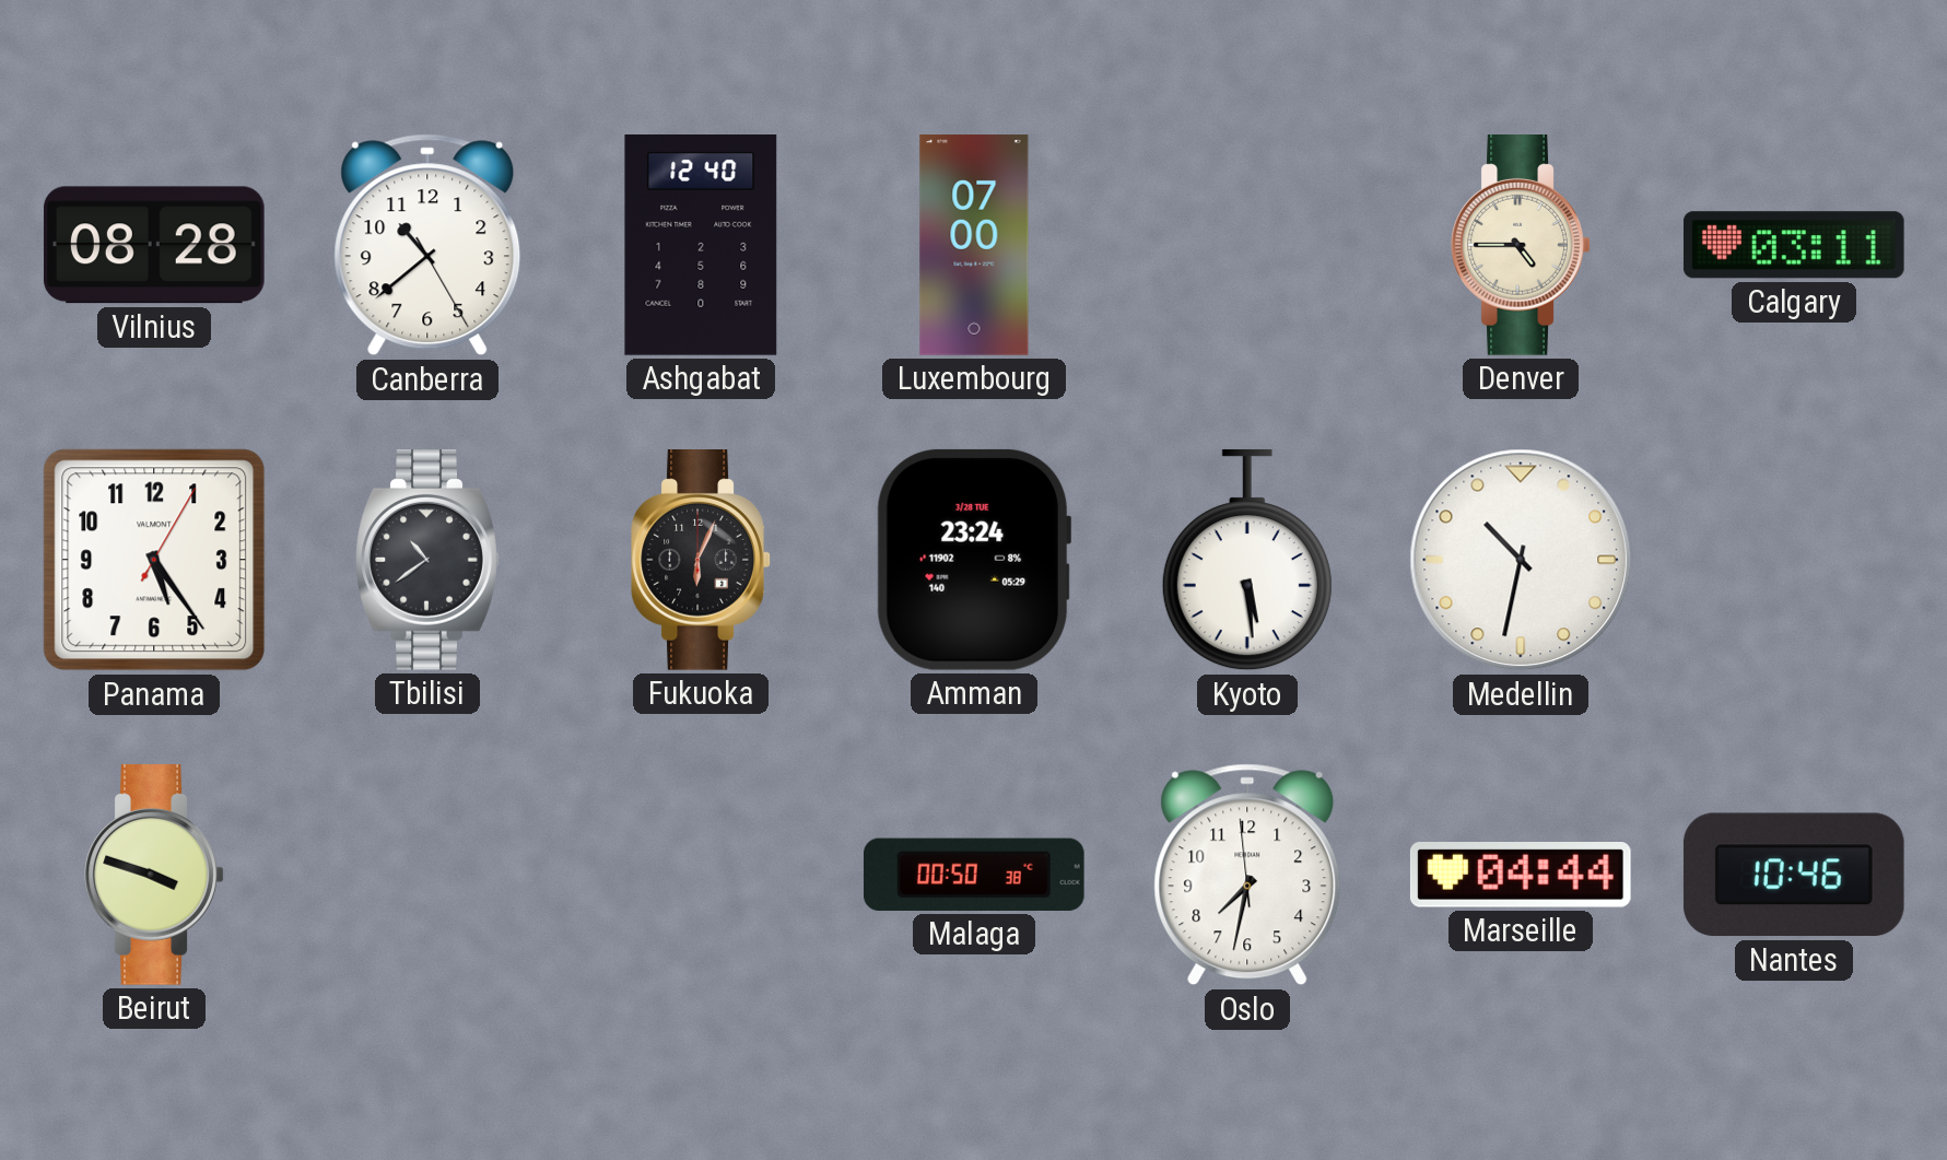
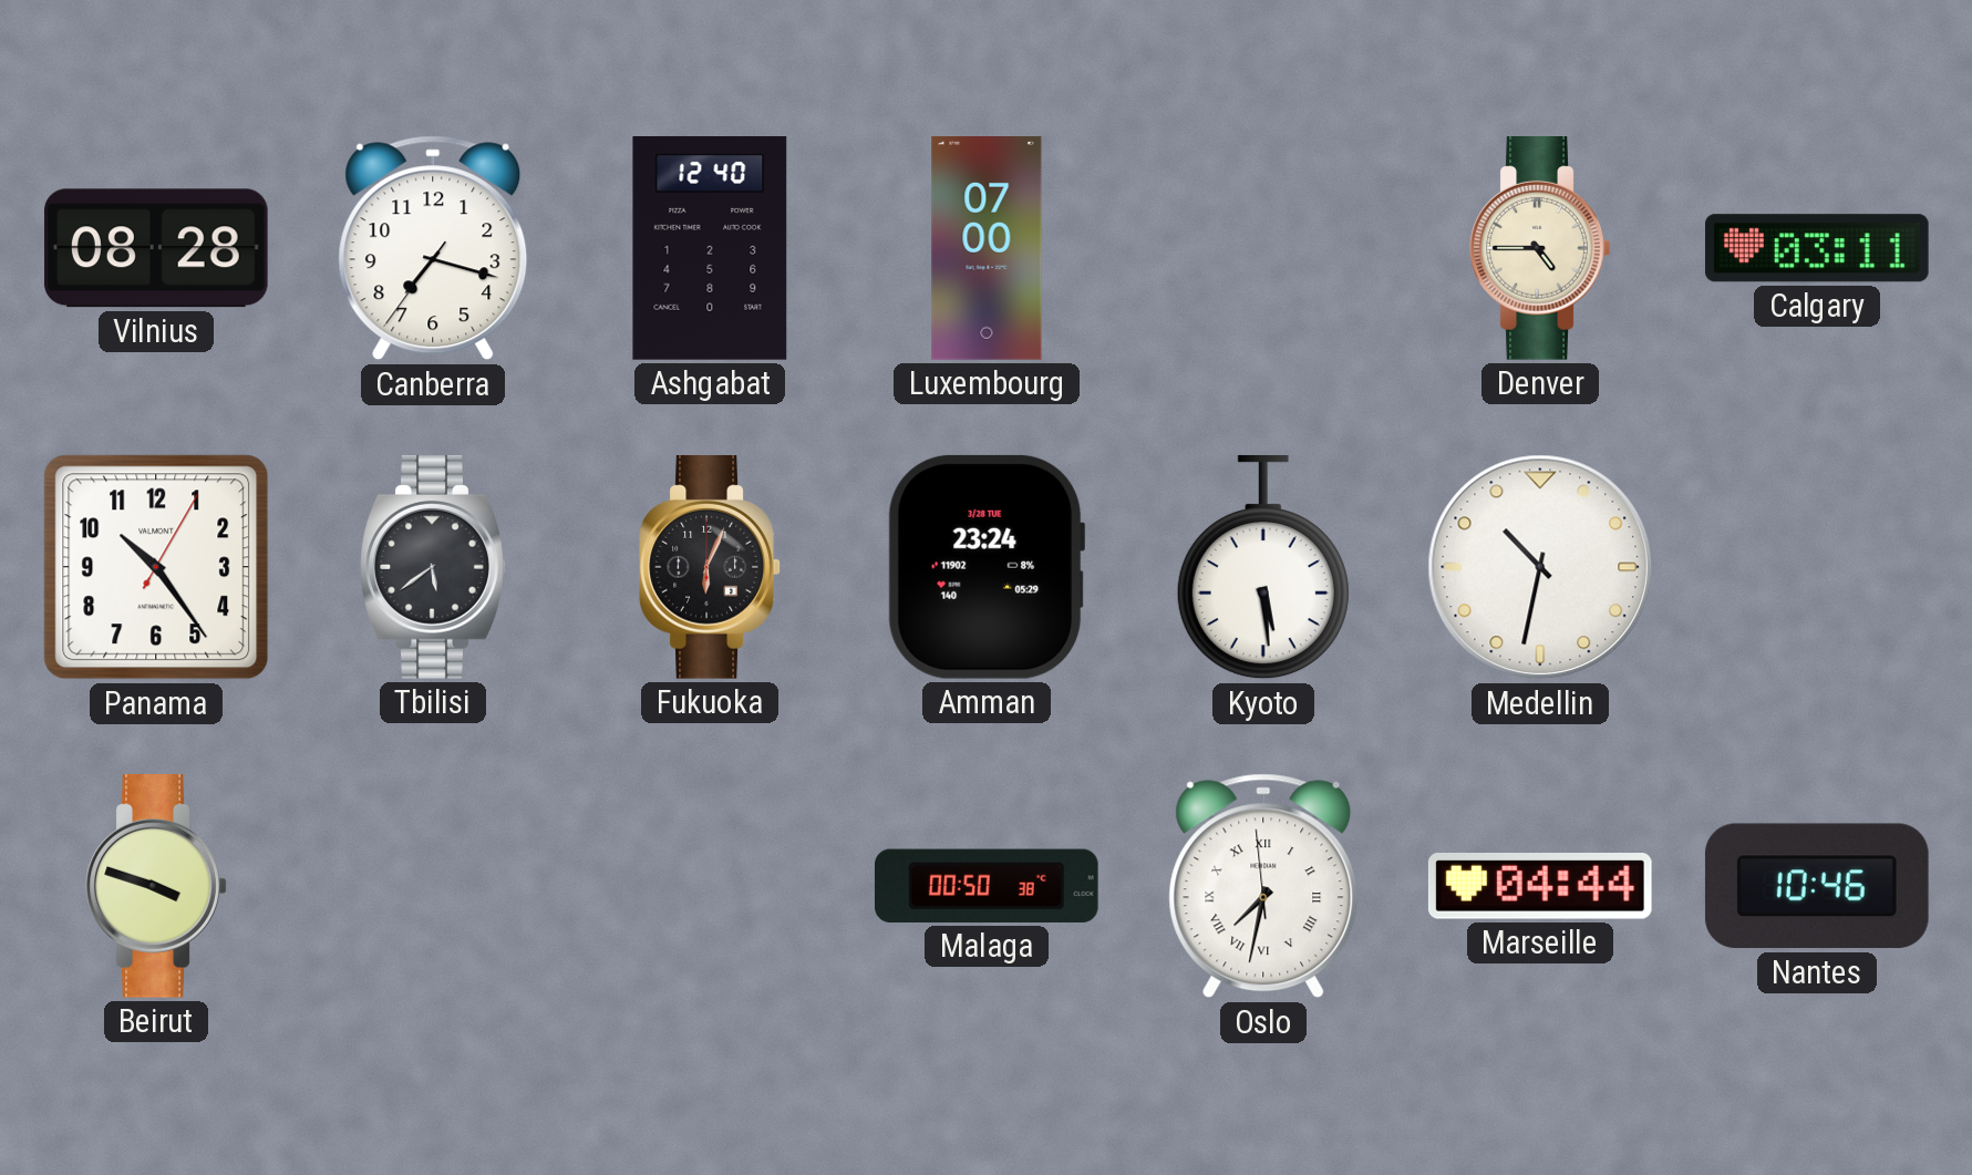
Canberra: 10:38 -> 7:17
Panama: 5:24 -> 10:24
Tbilisi: 10:39 -> 5:39
Oslo numerals: Arabic -> Roman
